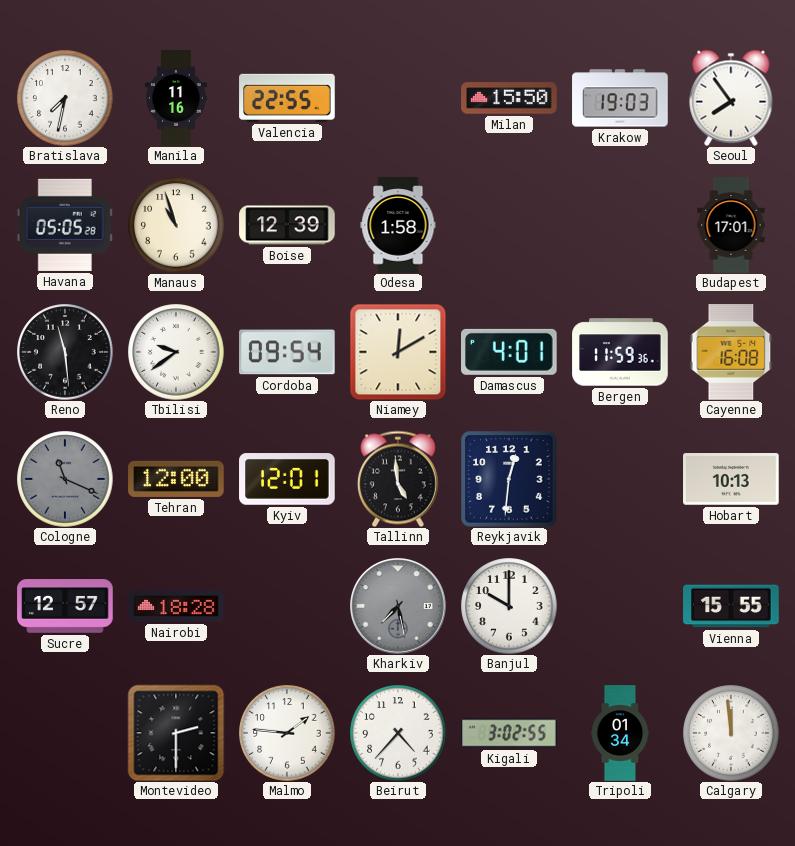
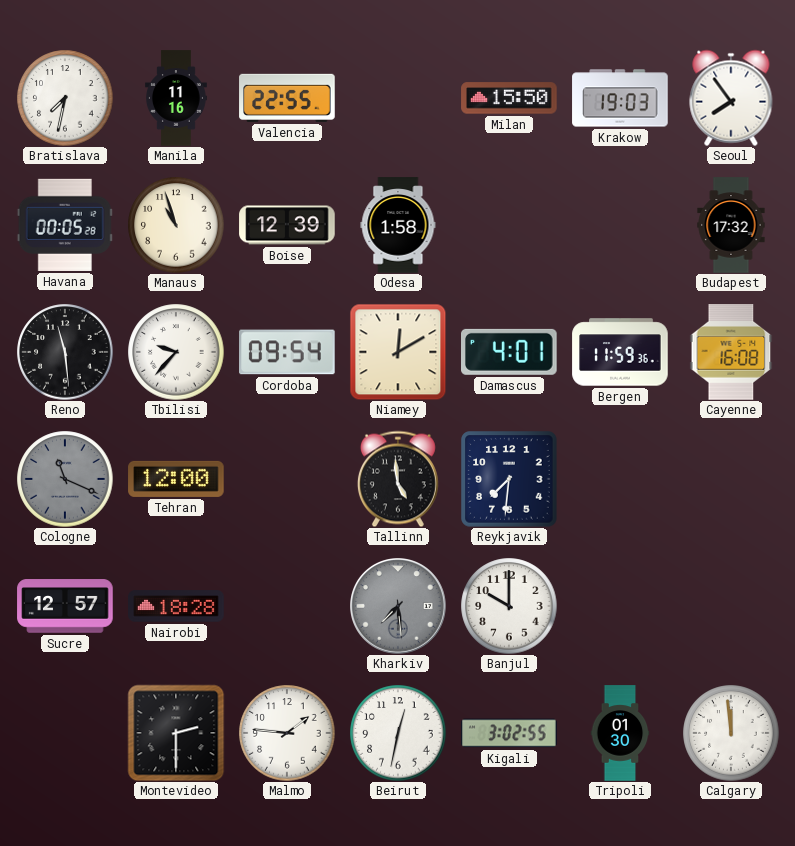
Havana: 05:05 -> 00:05
Budapest: 17:01 -> 17:32
Tbilisi: 9:39 -> 9:37
Kyiv: 12:01 -> none
Reykjavik: 12:31 -> 7:31
Hobart: 10:13 -> none
Kharkiv: 7:28 -> 7:29
Vienna: 15:55 -> none
Beirut: 4:37 -> 12:32
Tripoli: 01:34 -> 01:30
